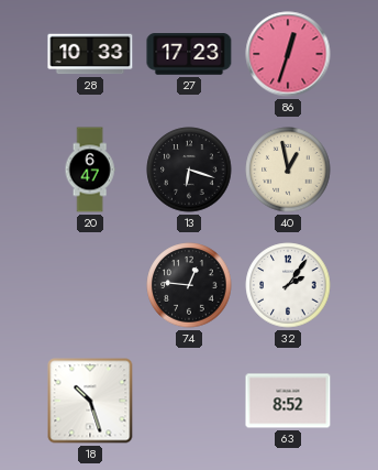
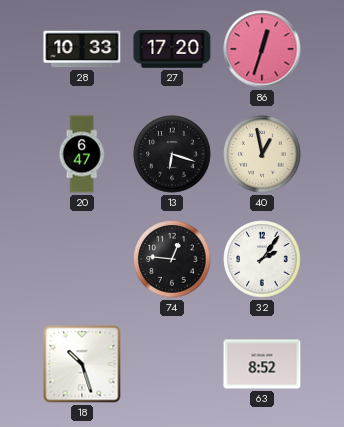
27: 17:23 -> 17:20
